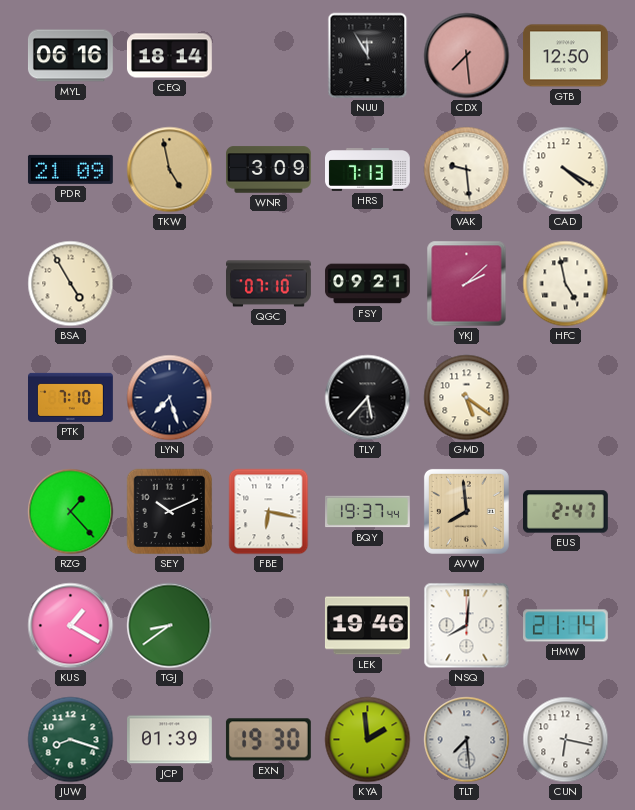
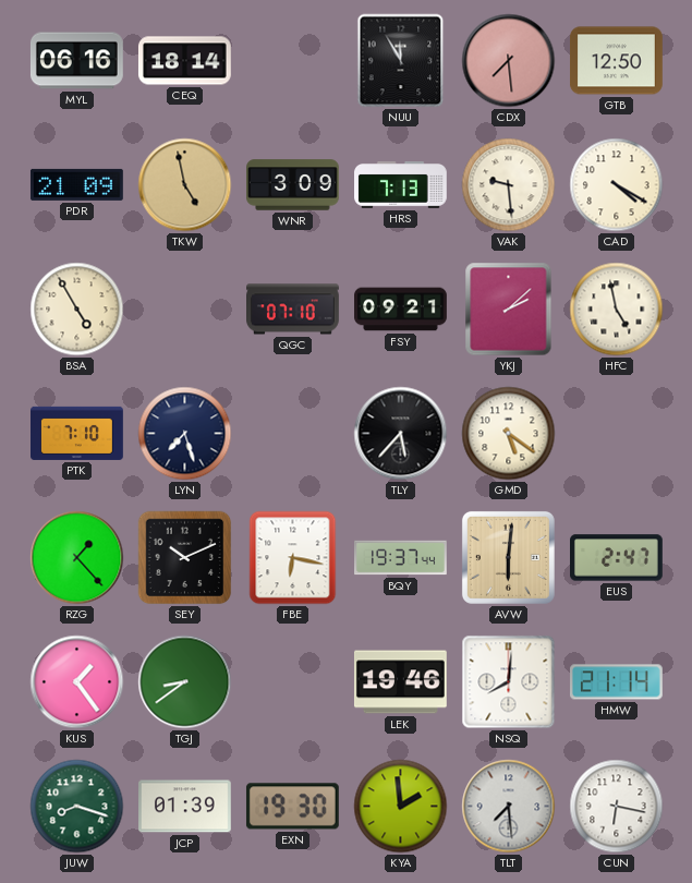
AVW: 7:59 -> 6:01
KUS: 1:20 -> 1:24
